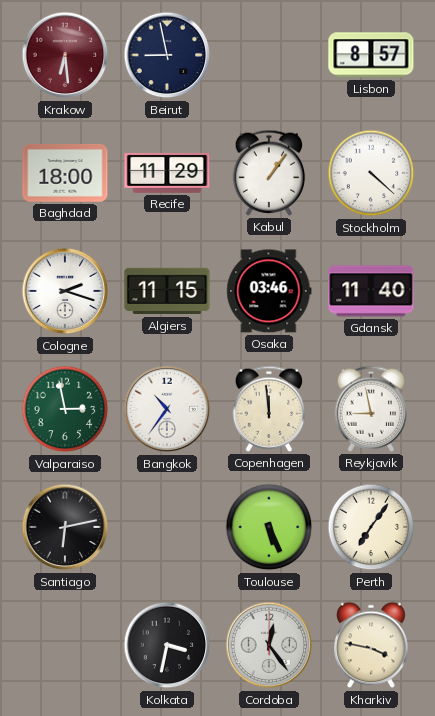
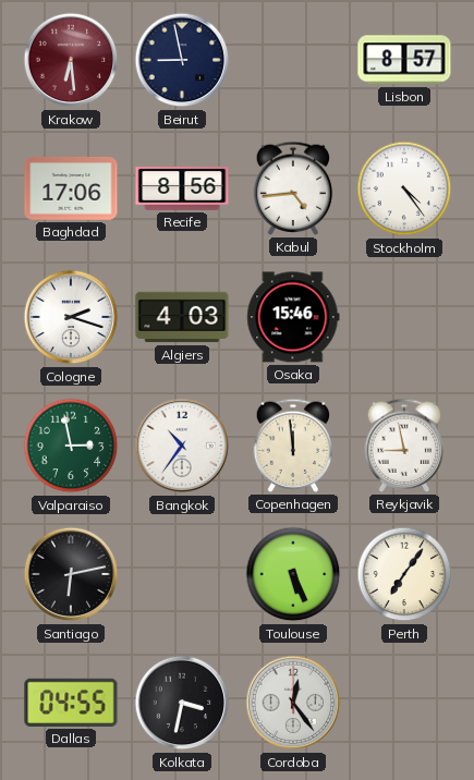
Baghdad: 18:00 -> 17:06
Recife: 11:29 -> 8:56
Kabul: 1:06 -> 4:44
Stockholm: 4:22 -> 4:24
Algiers: 11:15 -> 4:03
Osaka: 03:46 -> 15:46
Gdansk: 11:40 -> none
Dallas: none -> 04:55
Kharkiv: 3:47 -> none
